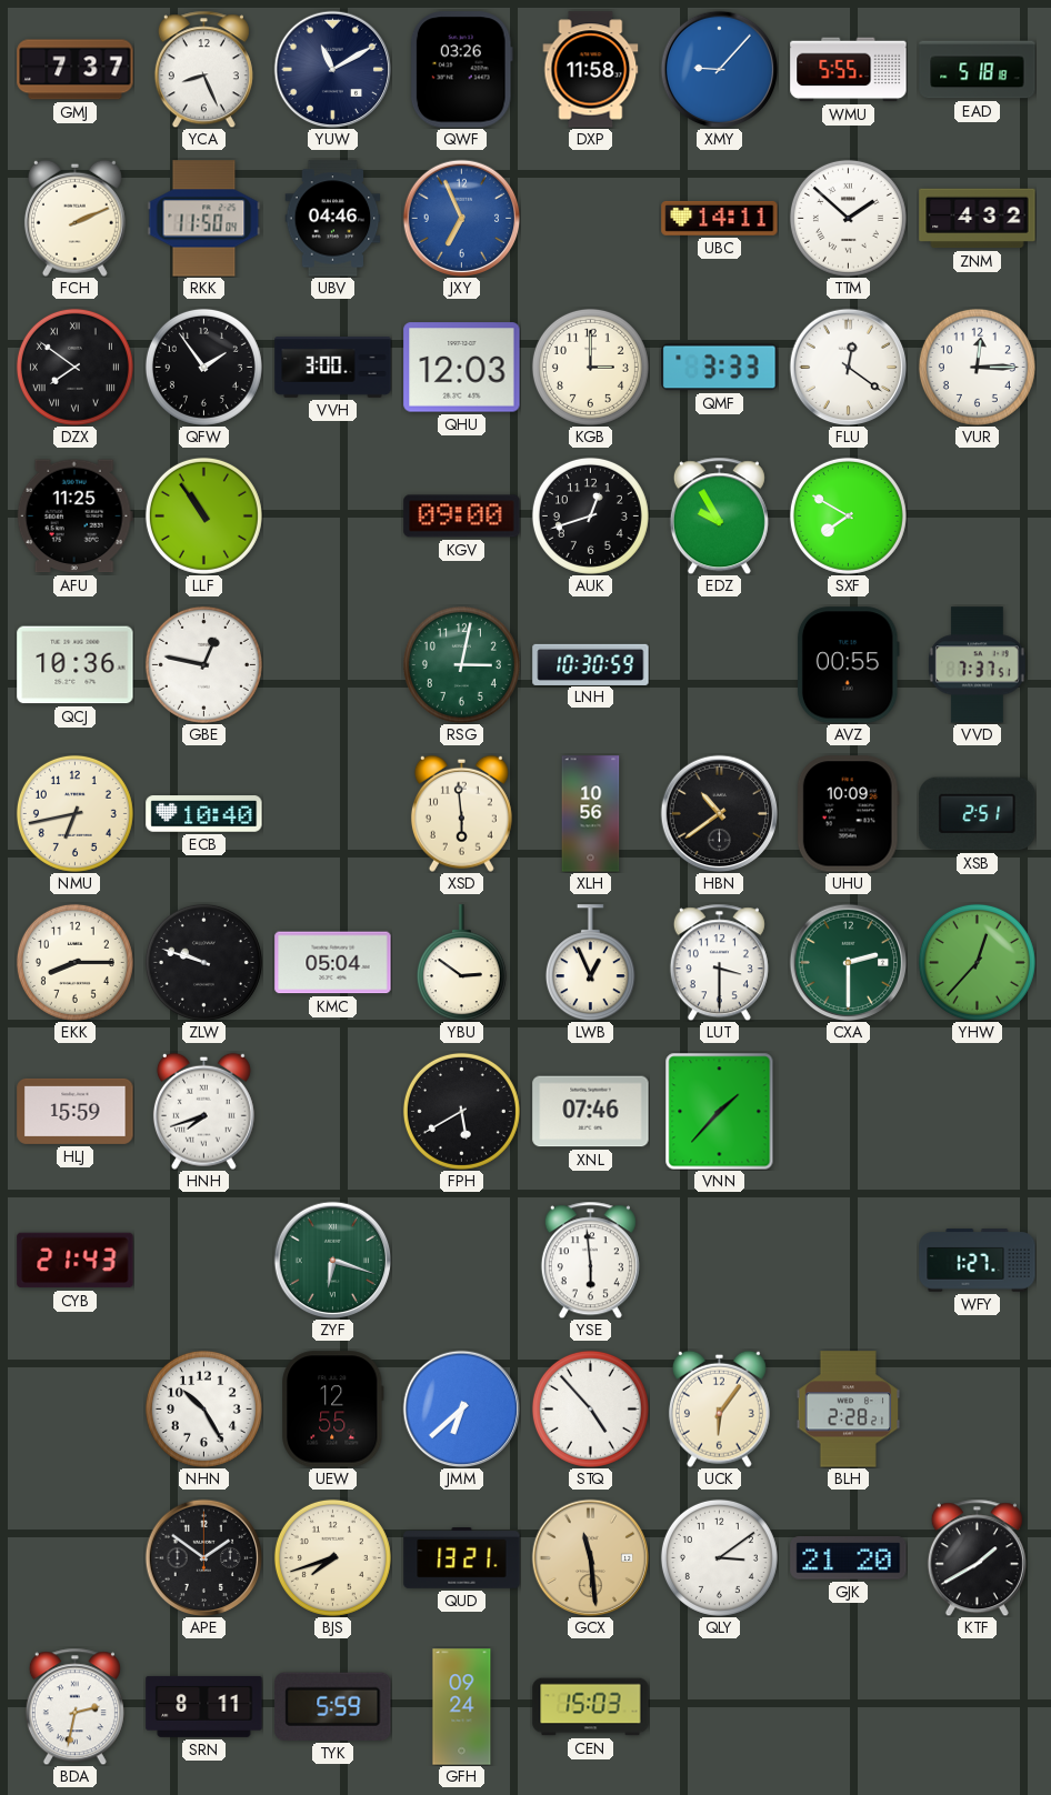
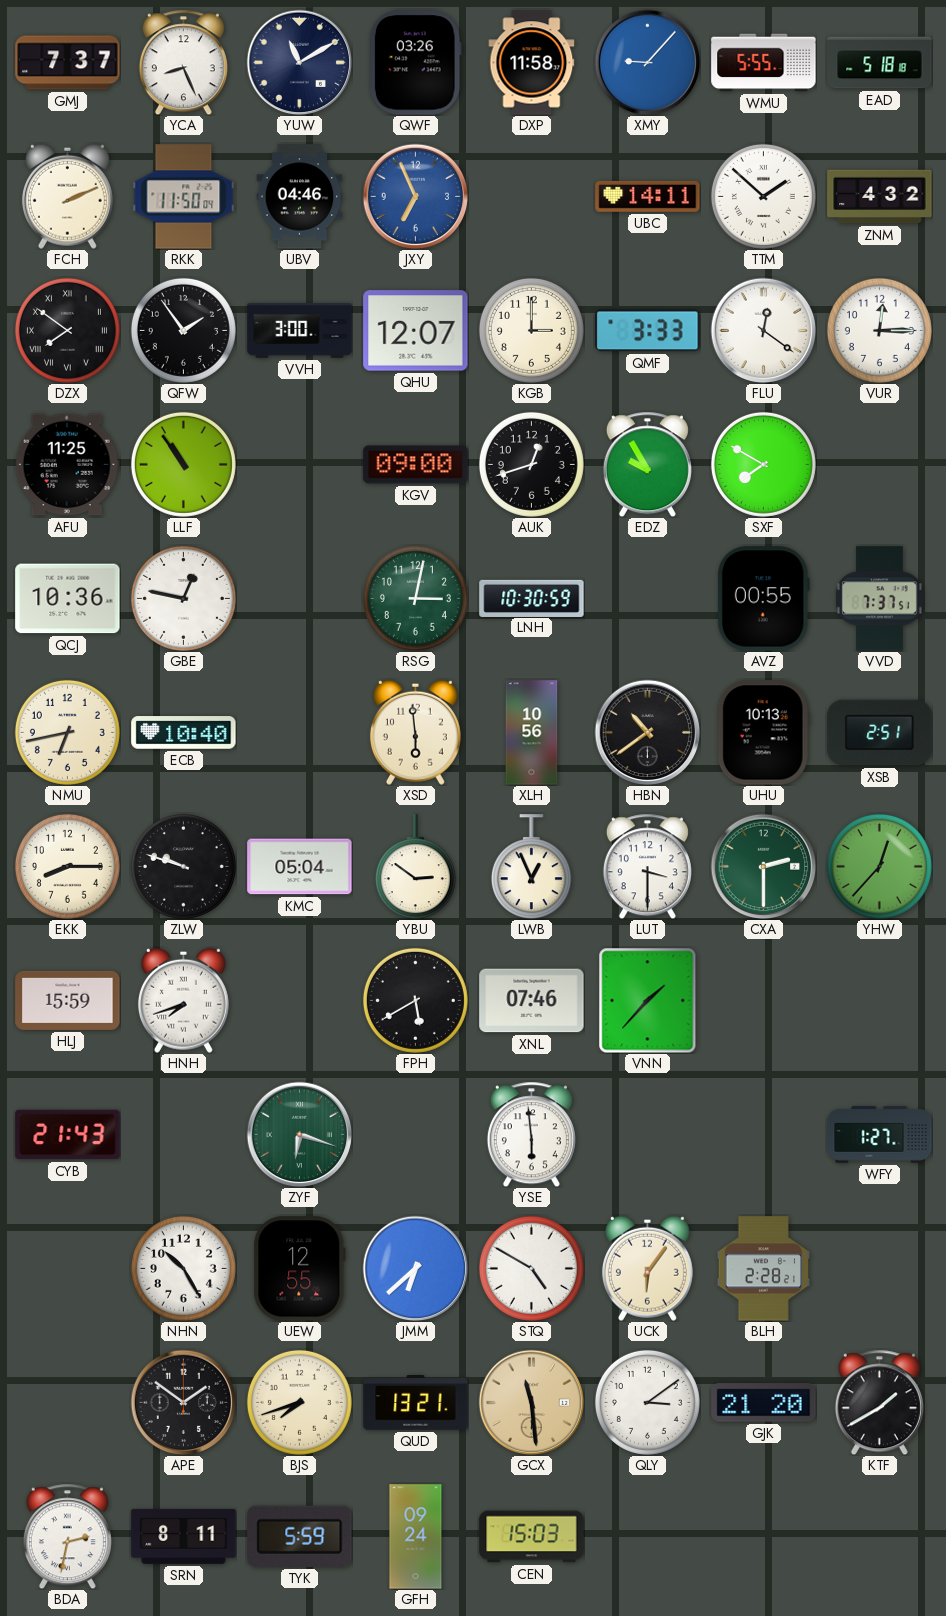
QHU: 12:03 -> 12:07
UHU: 10:09 -> 10:13
STQ: 4:53 -> 4:50
